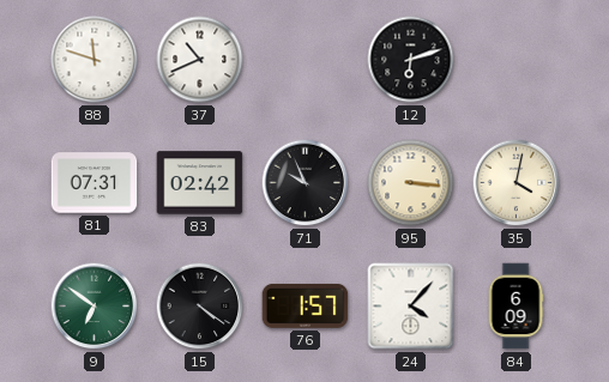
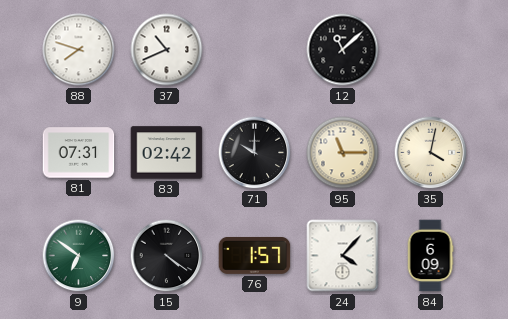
88: 11:48 -> 7:48
12: 6:12 -> 11:08
71: 9:56 -> 10:00
95: 3:16 -> 11:15
